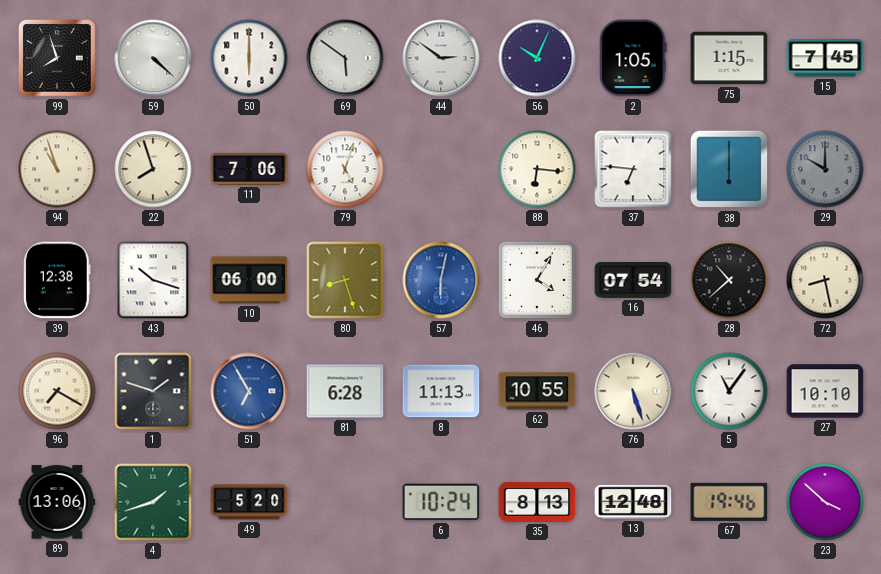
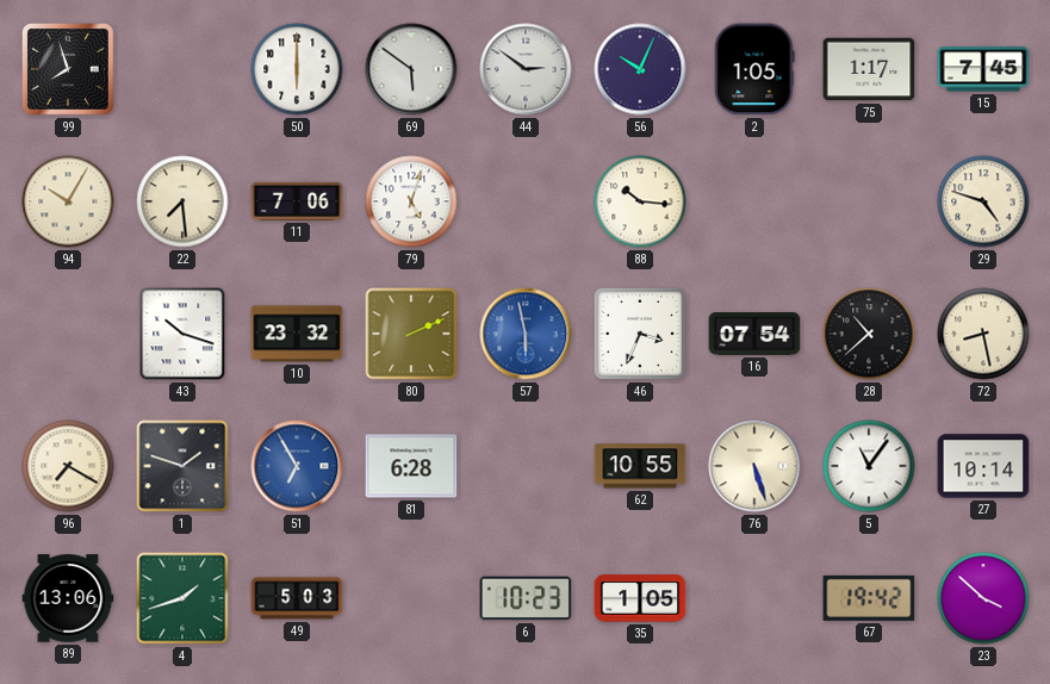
59: 4:22 -> none
75: 1:15 -> 1:17
94: 10:57 -> 10:05
22: 7:57 -> 7:29
88: 6:16 -> 10:16
37: 6:46 -> none
38: 6:00 -> none
29: 10:00 -> 4:48
29 dial: grey -> cream
39: 12:38 -> none
10: 06:00 -> 23:32
80: 8:27 -> 2:11
57: 6:02 -> 5:58
46: 4:05 -> 3:34
8: 11:13 -> none
27: 10:10 -> 10:14
49: 5:20 -> 5:03
6: 10:24 -> 10:23
35: 8:13 -> 1:05
13: 12:48 -> none
67: 19:46 -> 19:42
